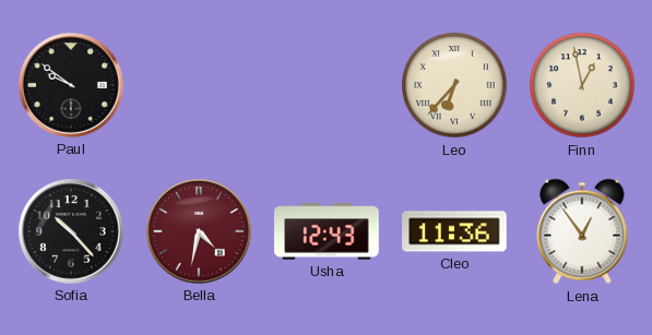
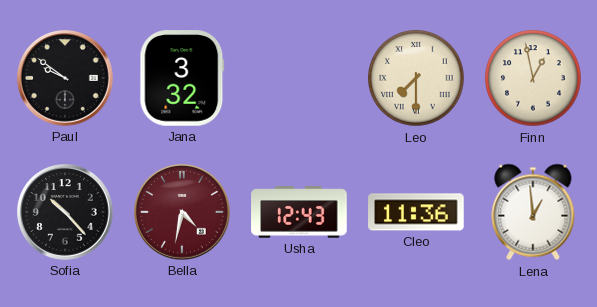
Jana: none -> 3:32
Leo: 6:37 -> 7:30
Lena: 12:54 -> 12:59
